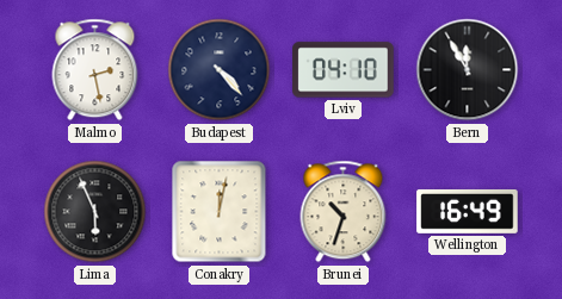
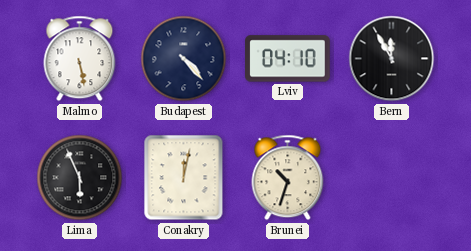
Malmo: 2:28 -> 5:28
Wellington: 16:49 -> none
